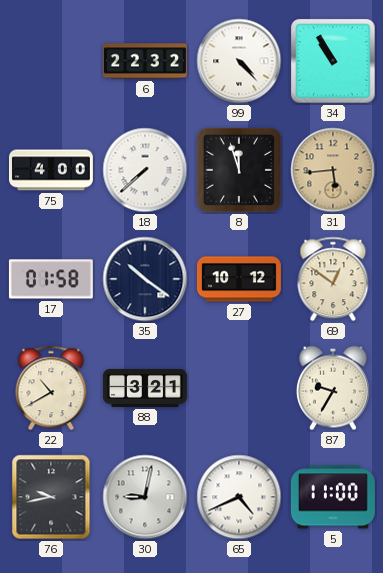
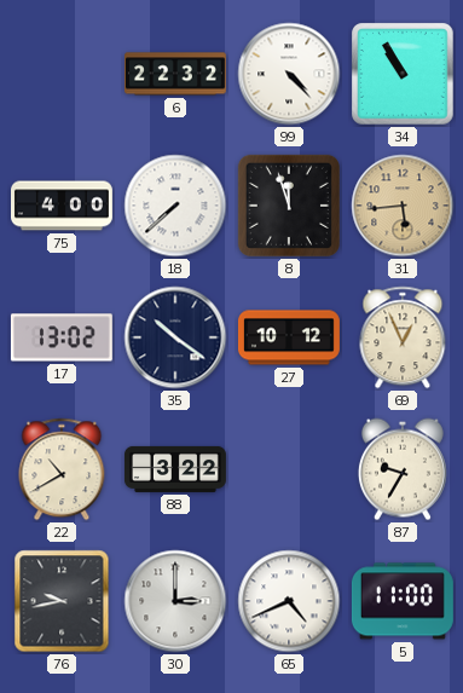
17: 01:58 -> 13:02
69: 12:51 -> 12:56
88: 3:21 -> 3:22
30: 9:02 -> 3:00
